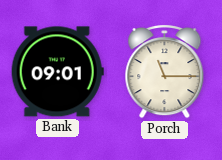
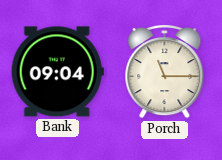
Bank: 09:01 -> 09:04
